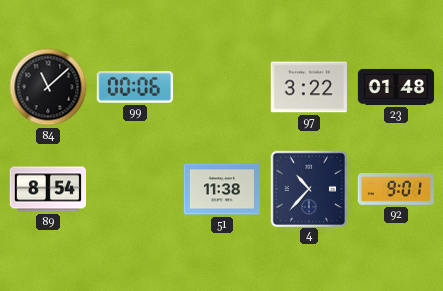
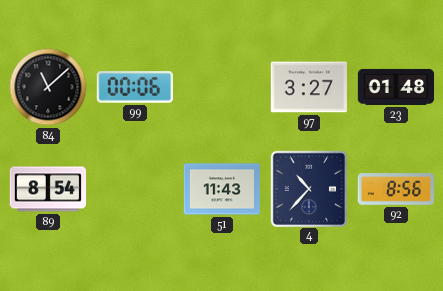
97: 3:22 -> 3:27
51: 11:38 -> 11:43
92: 9:01 -> 8:56
